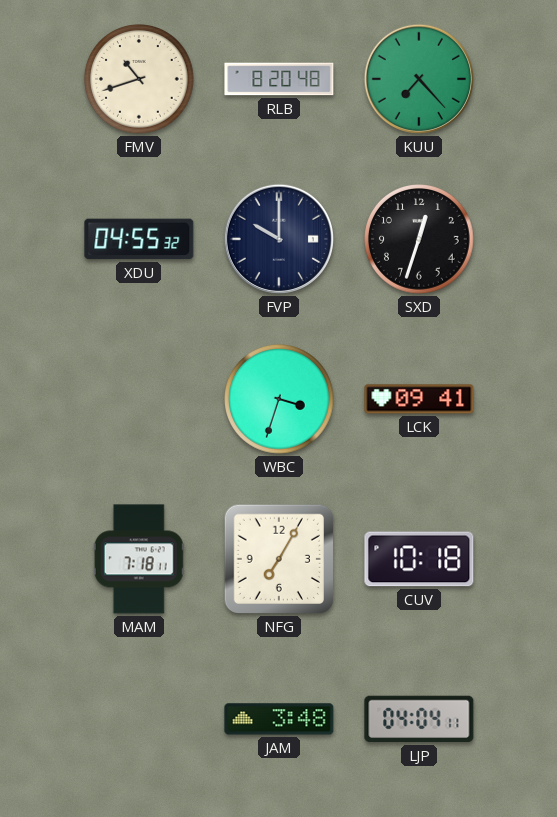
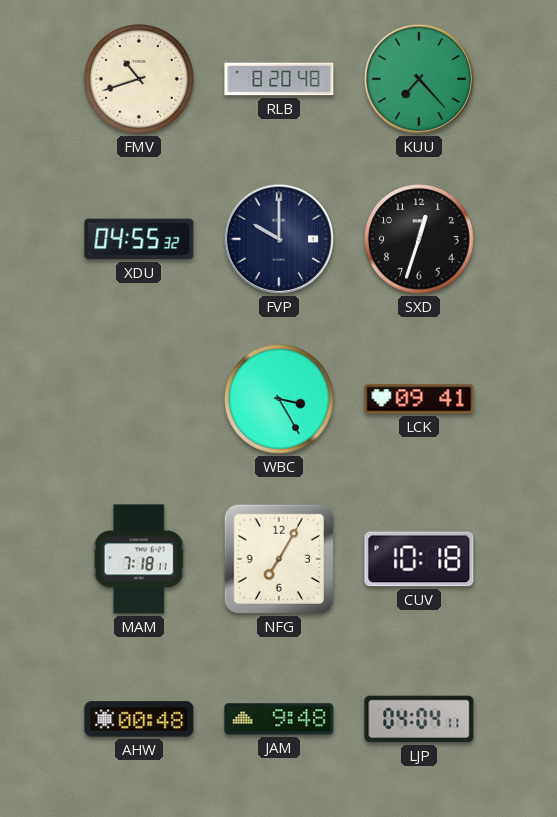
WBC: 3:33 -> 3:25
AHW: none -> 00:48
JAM: 3:48 -> 9:48
